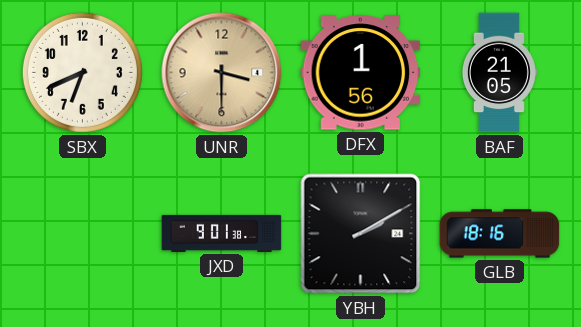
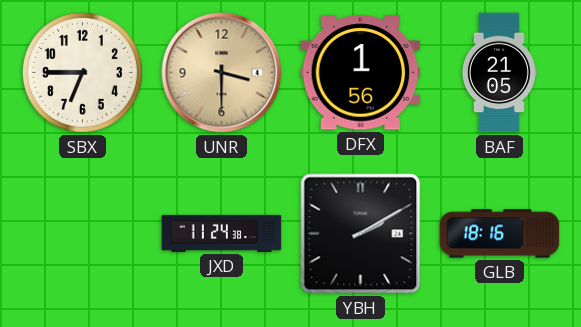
SBX: 6:41 -> 6:45
JXD: 9:01 -> 11:24
